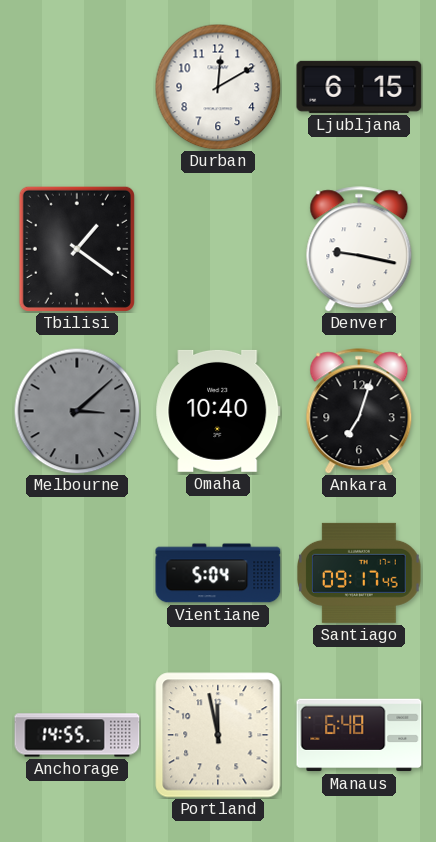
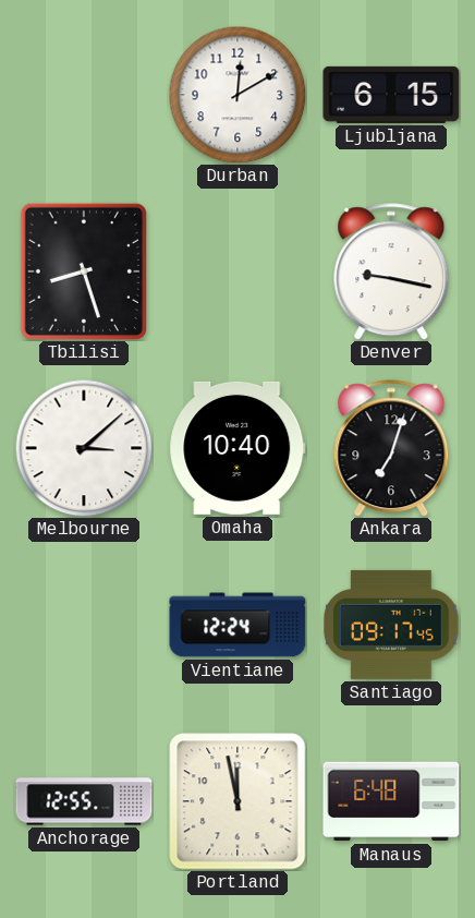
Tbilisi: 1:21 -> 8:27
Melbourne dial: grey -> white
Vientiane: 5:04 -> 12:24
Anchorage: 14:55 -> 12:55
